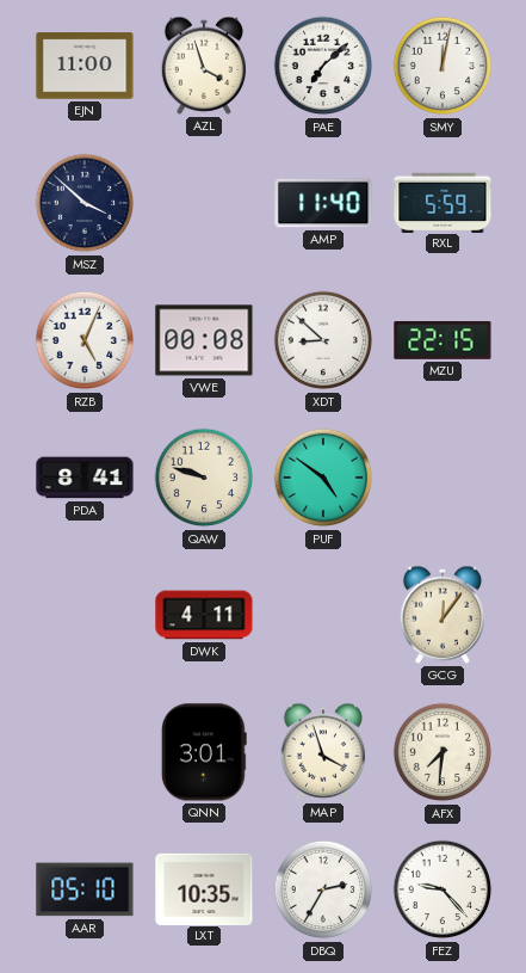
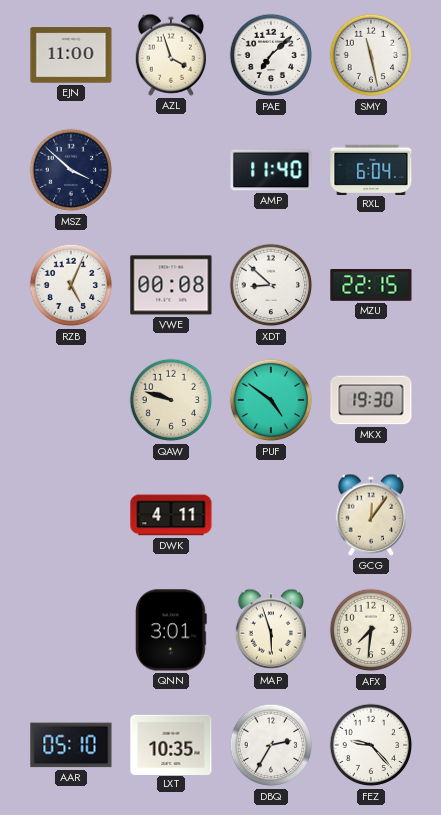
SMY: 12:02 -> 11:28
RXL: 5:59 -> 6:04
PDA: 8:41 -> none
MKX: none -> 19:30
MAP: 3:57 -> 5:57
